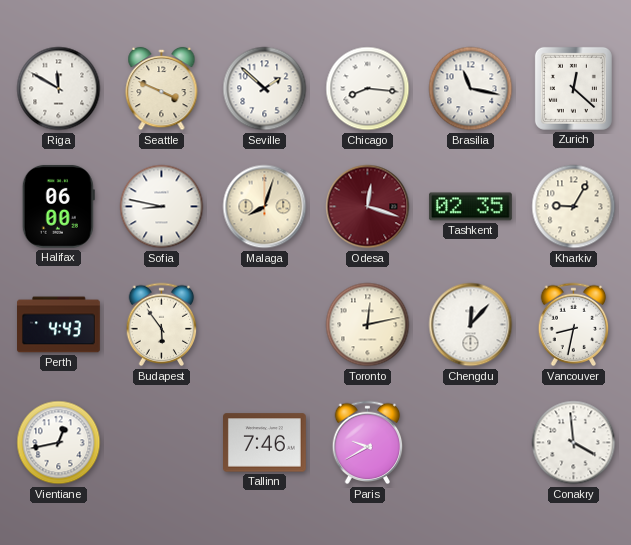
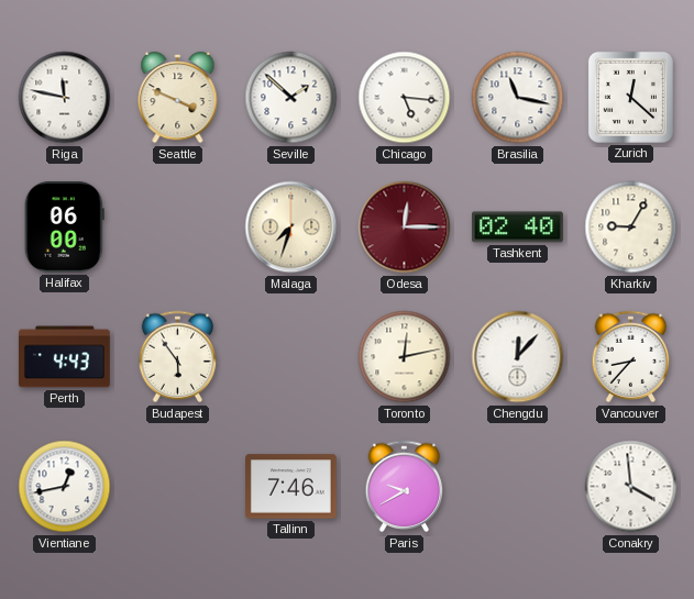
Riga: 11:50 -> 11:47
Chicago: 8:16 -> 5:16
Sofia: 8:47 -> none
Malaga: 8:03 -> 7:33
Odesa: 12:18 -> 12:15
Tashkent: 02:35 -> 02:40
Vancouver: 8:32 -> 8:37
